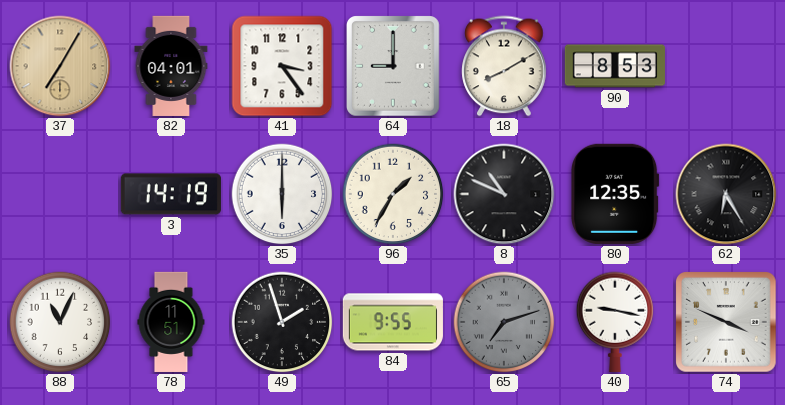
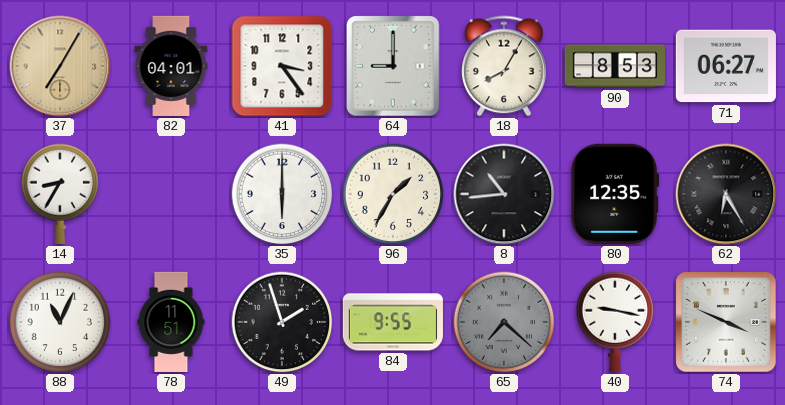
18: 8:10 -> 8:05
71: none -> 06:27
14: none -> 8:35
3: 14:19 -> none
8: 10:49 -> 10:44
65: 7:12 -> 7:22
